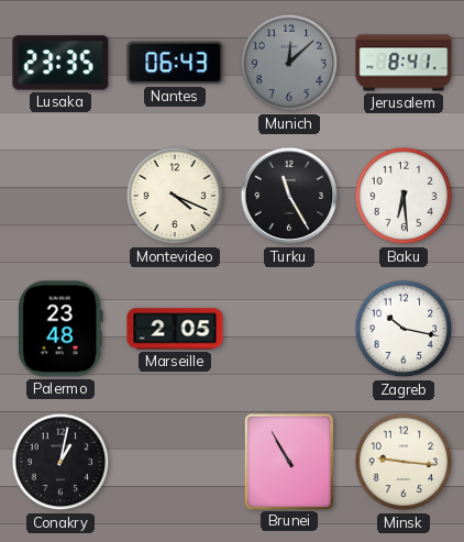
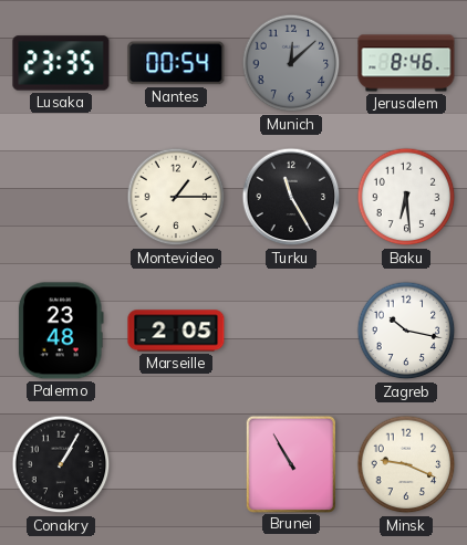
Nantes: 06:43 -> 00:54
Jerusalem: 8:41 -> 8:46
Montevideo: 4:19 -> 1:15
Conakry: 1:02 -> 1:05
Minsk: 9:16 -> 9:19
